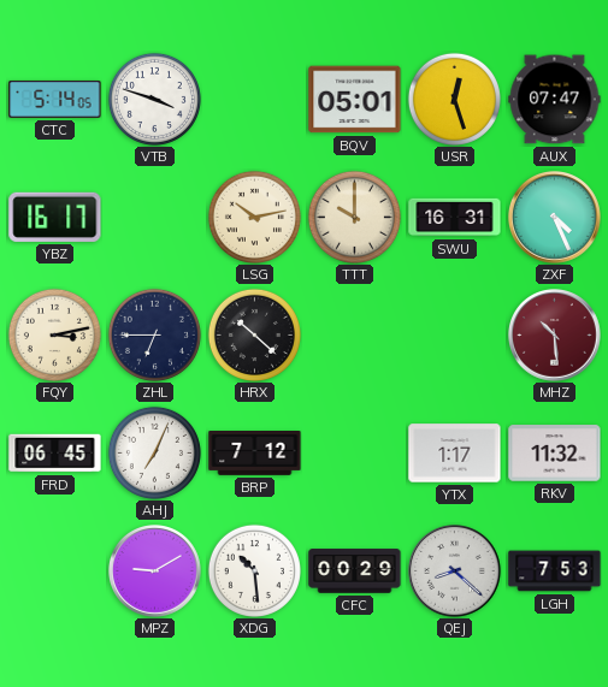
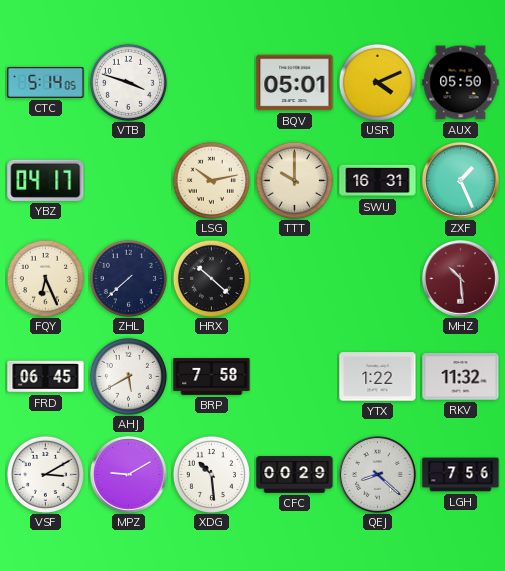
USR: 12:27 -> 4:11
AUX: 07:47 -> 05:50
YBZ: 16:17 -> 04:17
ZXF: 4:26 -> 1:26
FQY: 3:13 -> 6:26
ZHL: 6:45 -> 7:38
AHJ: 7:04 -> 5:40
BRP: 7:12 -> 7:58
YTX: 1:17 -> 1:22
VSF: none -> 3:10
LGH: 7:53 -> 7:56
